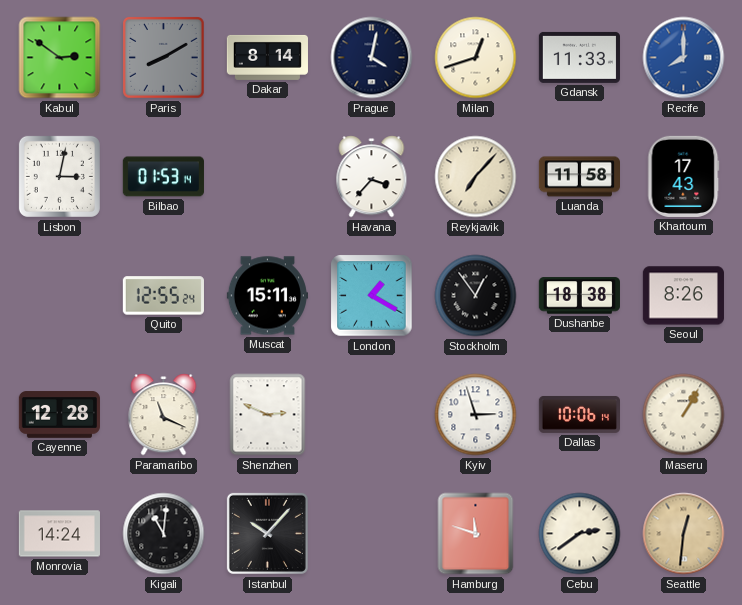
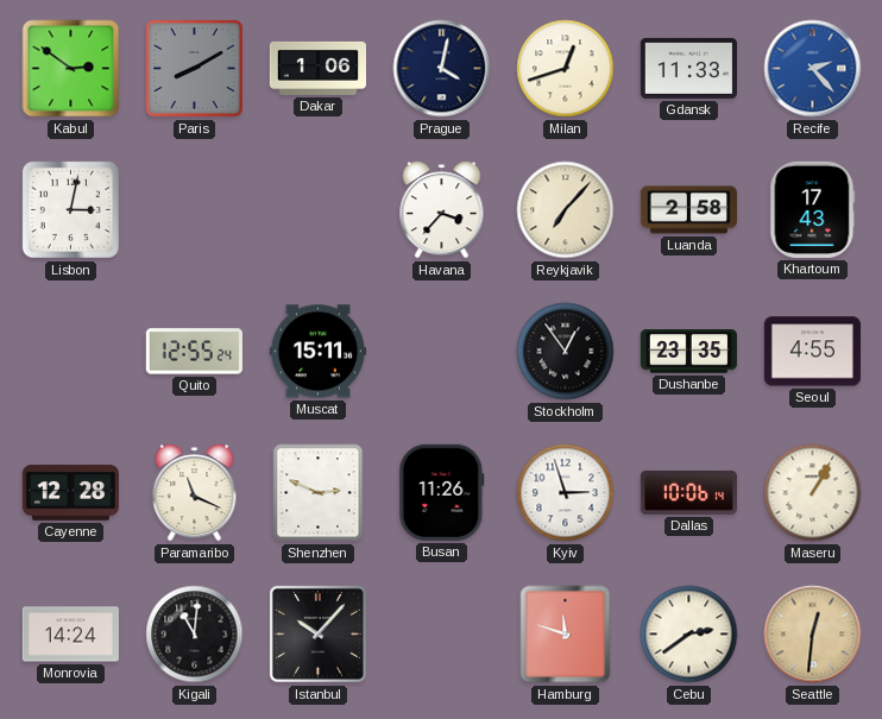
Dakar: 8:14 -> 1:06
Recife: 8:00 -> 2:23
Bilbao: 01:53 -> none
Luanda: 11:58 -> 2:58
London: 1:20 -> none
Dushanbe: 18:38 -> 23:35
Seoul: 8:26 -> 4:55
Busan: none -> 11:26
